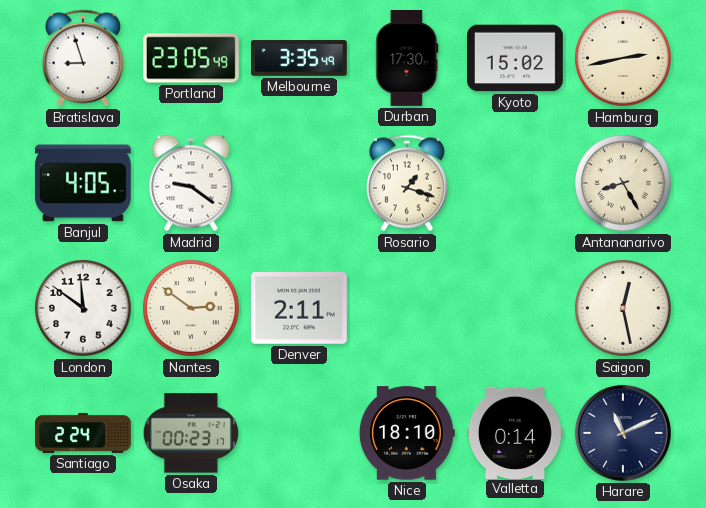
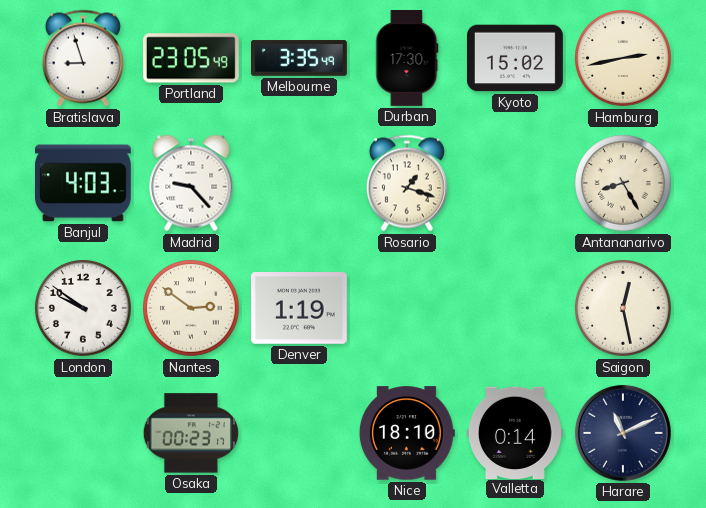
Banjul: 4:05 -> 4:03
Madrid: 9:21 -> 9:23
London: 11:51 -> 9:51
Denver: 2:11 -> 1:19
Santiago: 2:24 -> none
